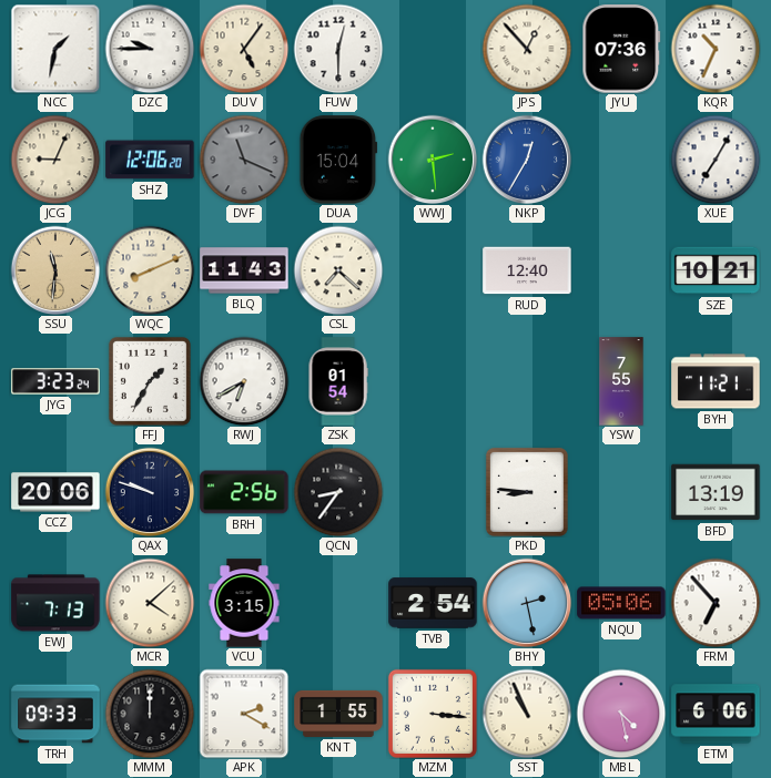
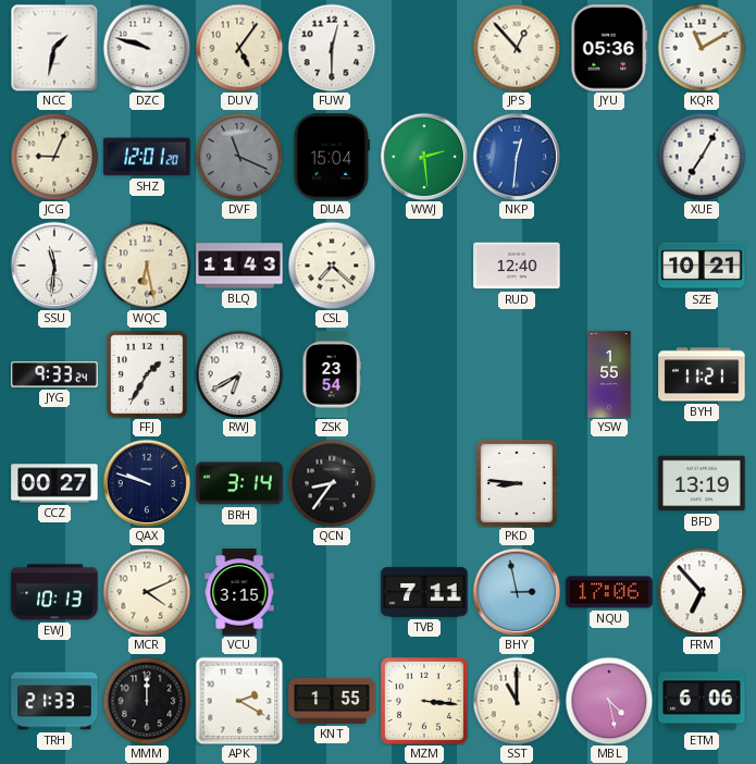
DZC: 9:45 -> 9:48
JYU: 07:36 -> 05:36
KQR: 10:34 -> 11:10
SHZ: 12:06 -> 12:01
NKP: 12:35 -> 12:31
SSU dial: champagne -> white
WQC: 8:11 -> 6:28
JYG: 3:23 -> 9:33
ZSK: 01:54 -> 23:54
YSW: 7:55 -> 1:55
CCZ: 20:06 -> 00:27
BRH: 2:56 -> 3:14
EWJ: 7:13 -> 10:13
MCR: 4:08 -> 4:11
TVB: 2:54 -> 7:11
BHY: 2:28 -> 2:58
NQU: 05:06 -> 17:06
TRH: 09:33 -> 21:33
SST: 10:56 -> 11:00
